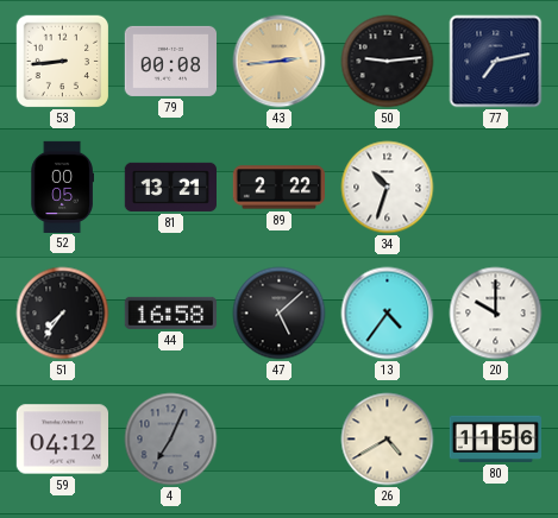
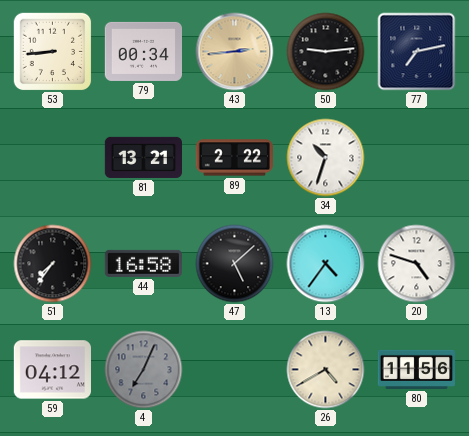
79: 00:08 -> 00:34
52: 00:05 -> none
20: 10:00 -> 4:48
